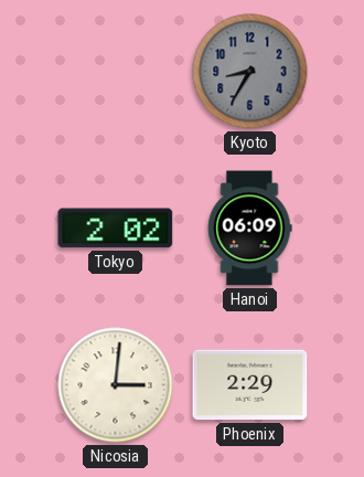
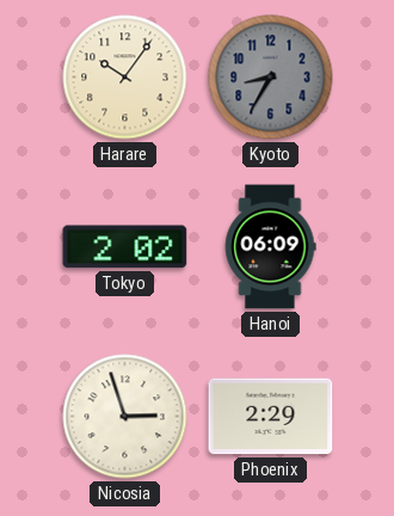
Harare: none -> 10:06
Nicosia: 3:01 -> 2:57
